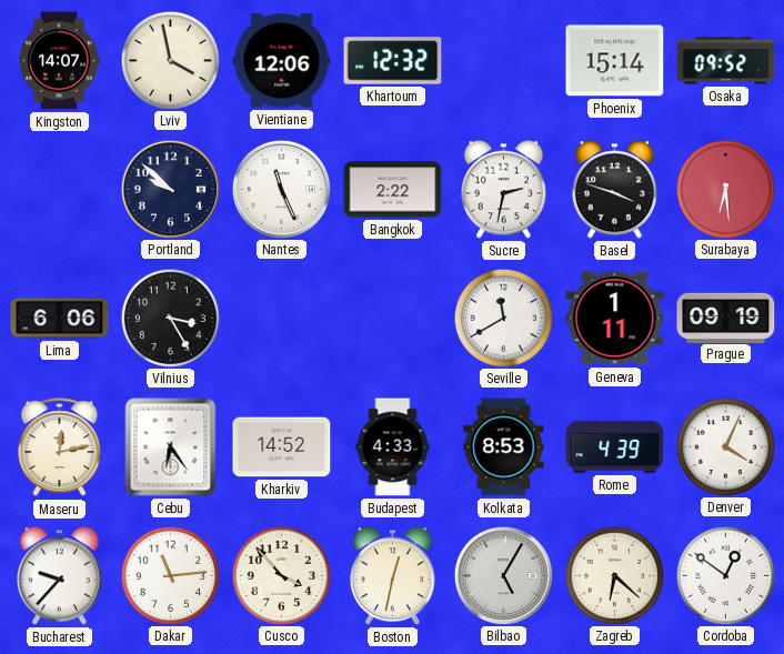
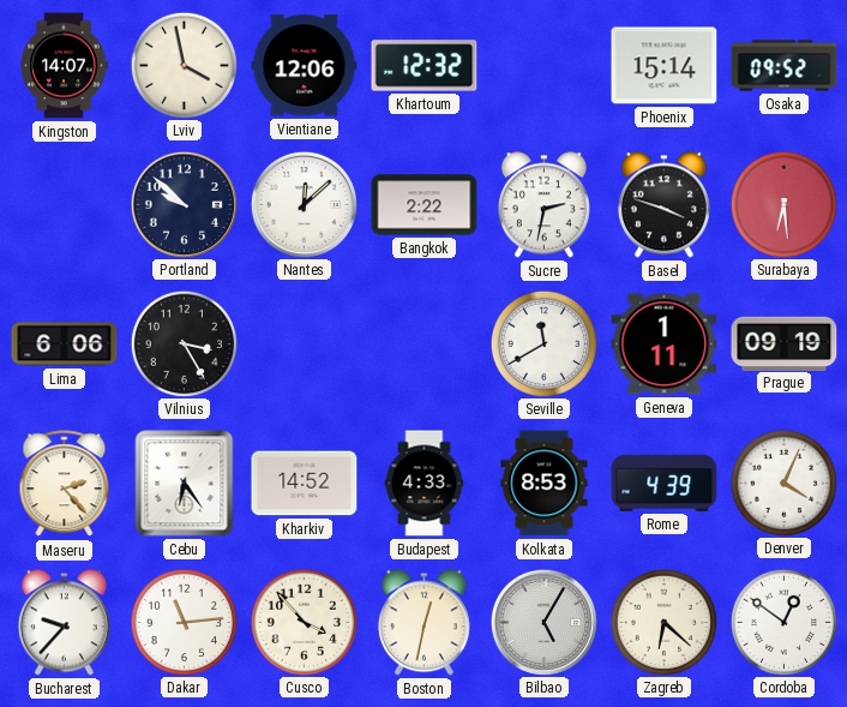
Nantes: 11:26 -> 12:08
Maseru: 12:13 -> 2:23
